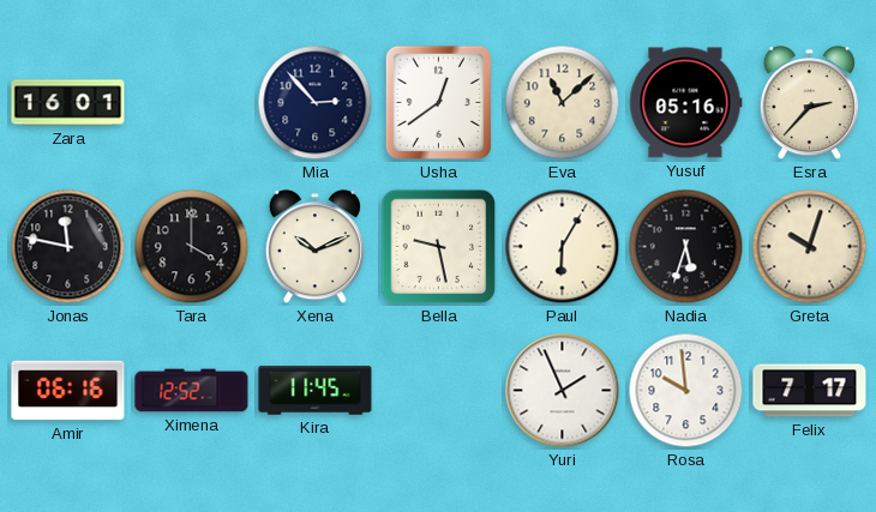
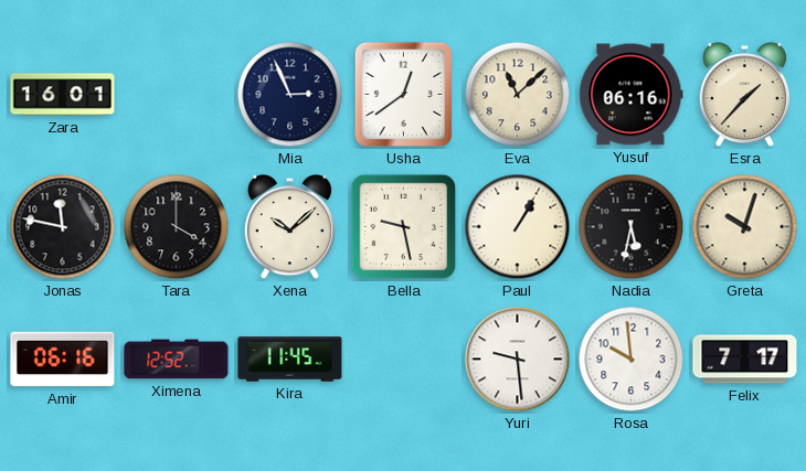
Mia: 2:53 -> 2:56
Yusuf: 05:16 -> 06:16
Esra: 2:37 -> 1:37
Xena: 10:11 -> 10:08
Paul: 6:05 -> 1:05
Nadia: 5:33 -> 5:32
Yuri: 1:56 -> 9:29
